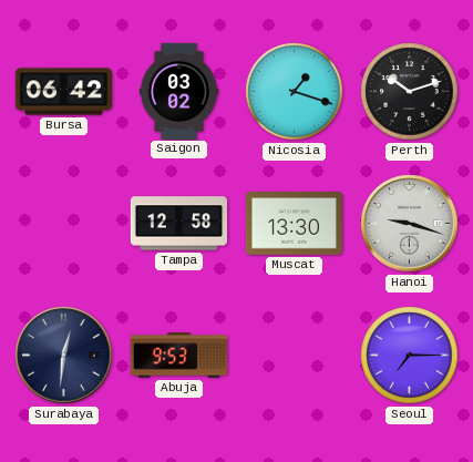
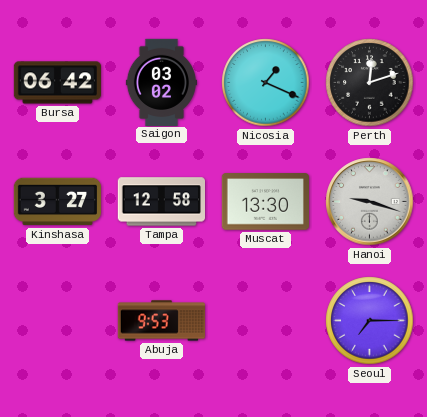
Nicosia: 1:18 -> 1:19
Perth: 10:12 -> 12:12
Kinshasa: none -> 3:27
Surabaya: 12:31 -> none
